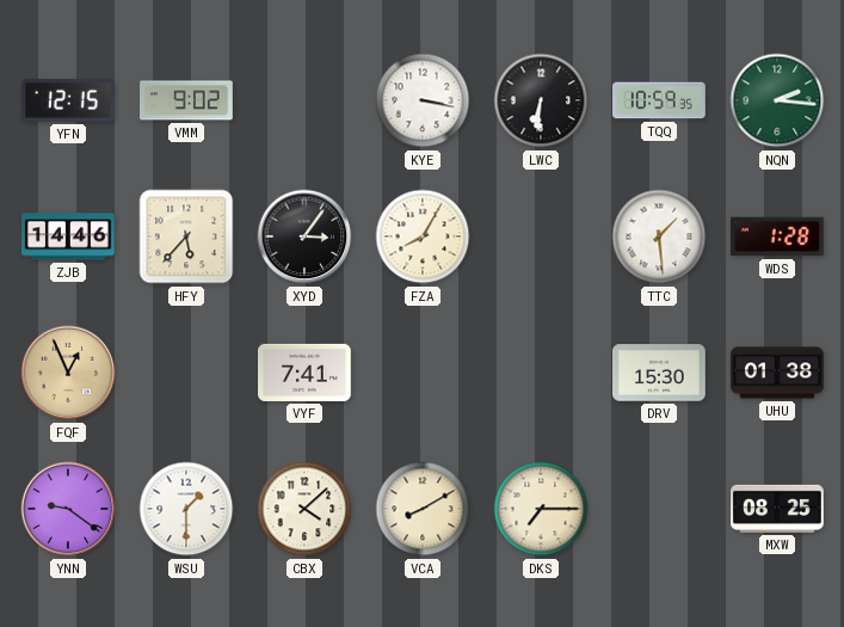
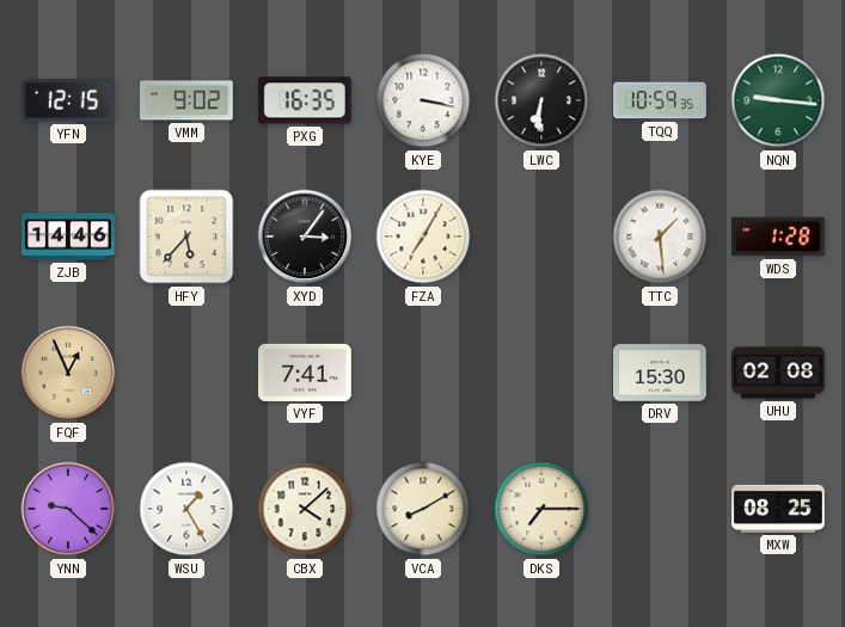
PXG: none -> 16:35
NQN: 2:16 -> 9:16
FZA: 8:05 -> 7:05
UHU: 01:38 -> 02:08
YNN: 9:21 -> 9:22
WSU: 1:30 -> 1:25
